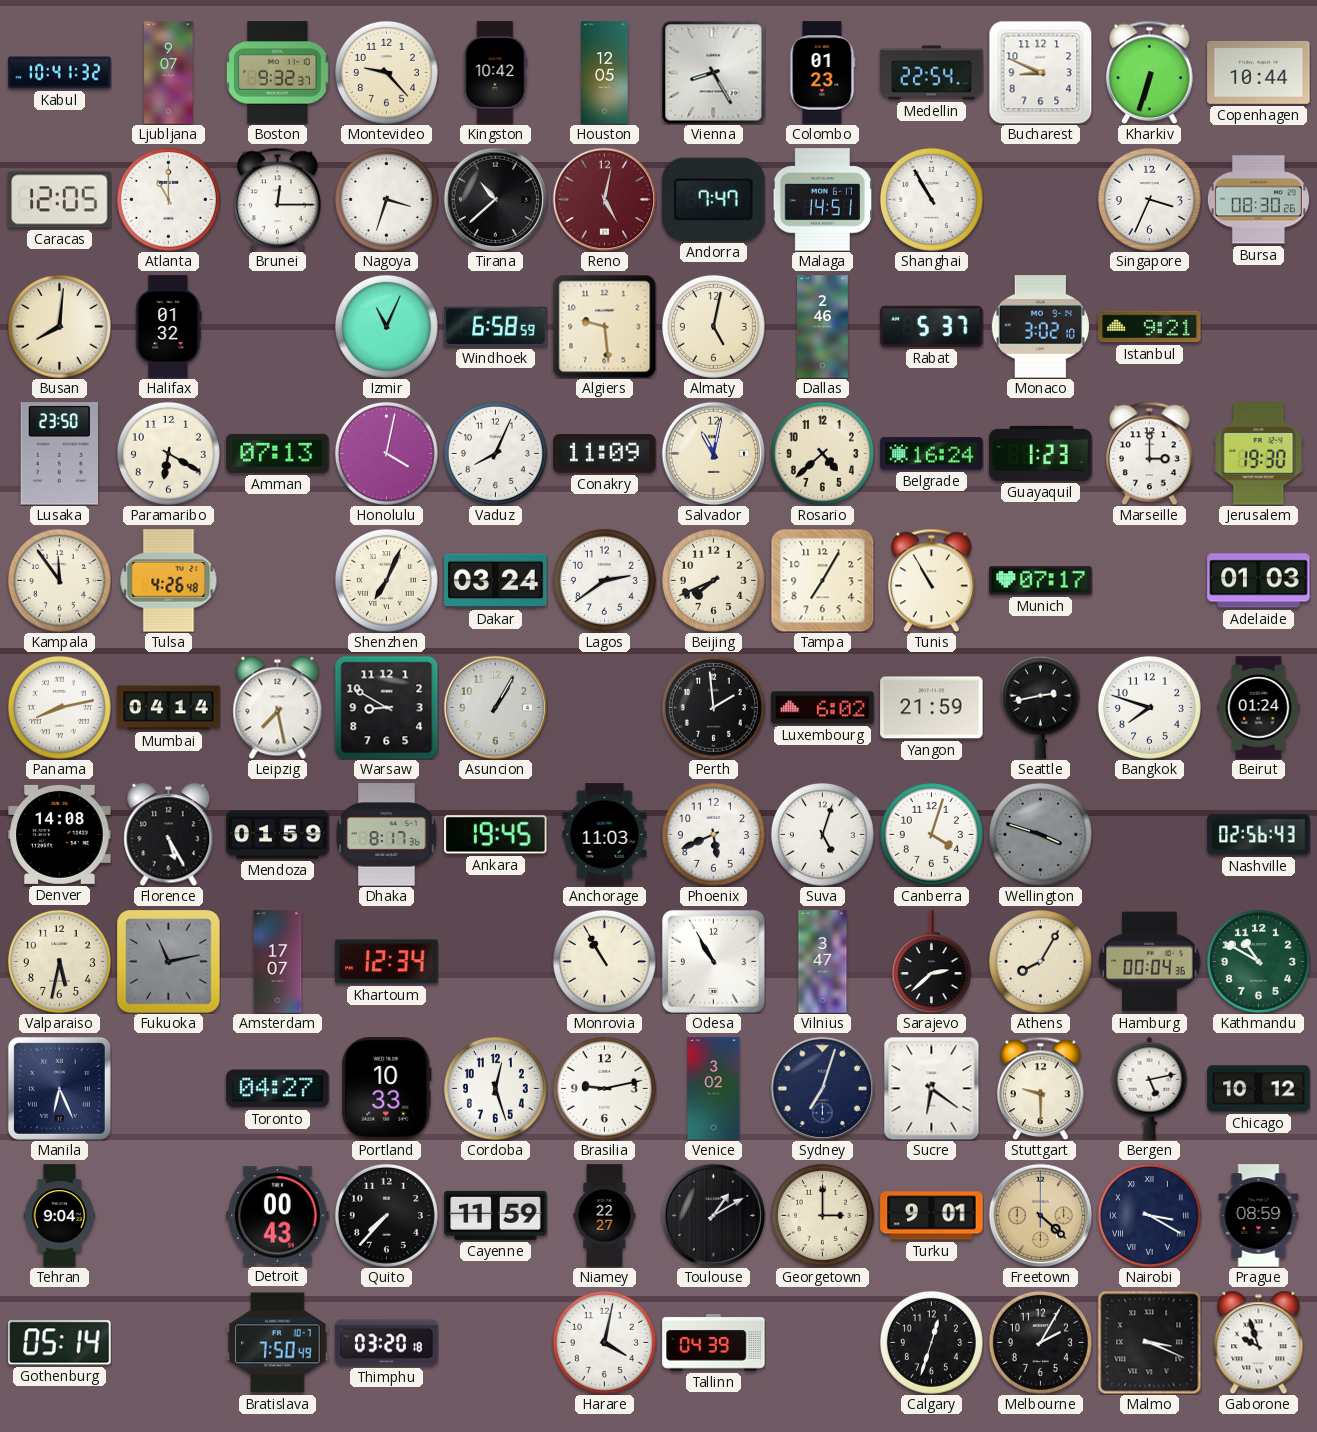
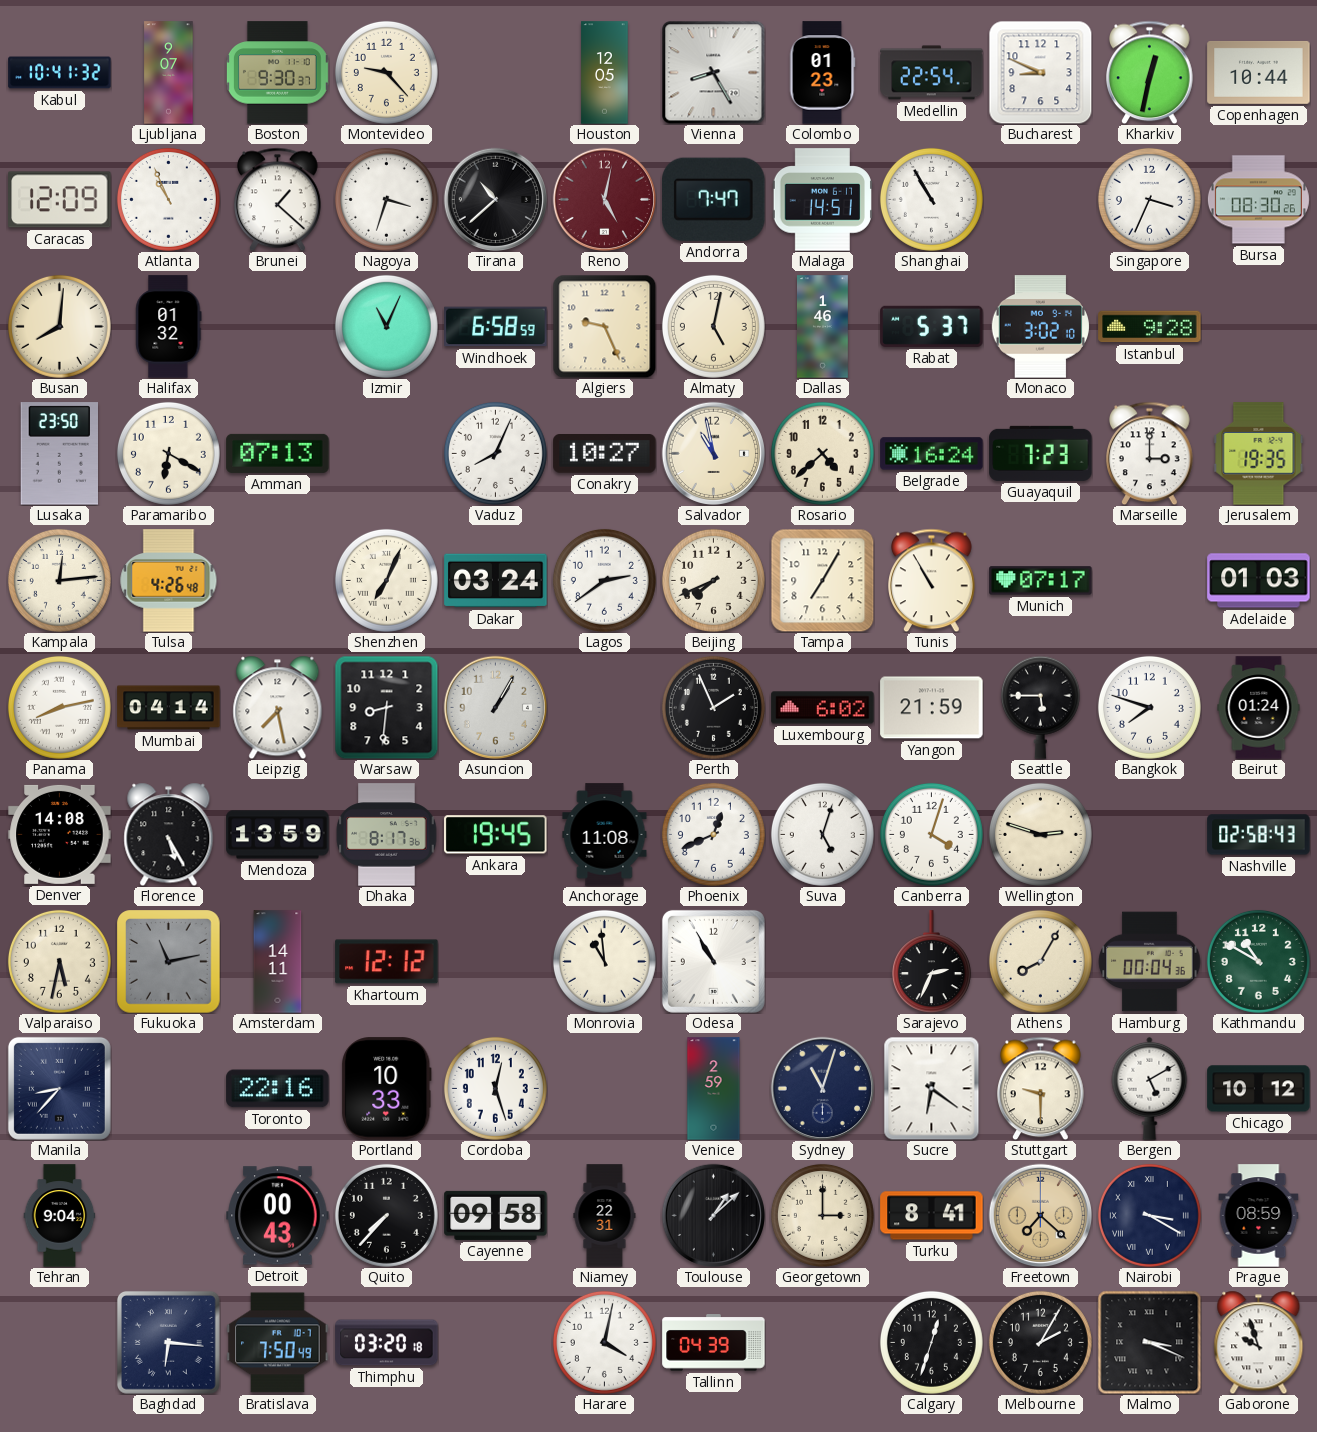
Boston: 9:32 -> 9:30
Kingston: 10:42 -> none
Kharkiv: 6:33 -> 12:32
Caracas: 12:05 -> 12:09
Atlanta: 11:00 -> 10:56
Brunei: 12:15 -> 1:22
Algiers: 9:29 -> 9:26
Dallas: 2:46 -> 1:46
Istanbul: 9:21 -> 9:28
Honolulu: 4:02 -> none
Conakry: 11:09 -> 10:27
Salvador: 11:02 -> 10:58
Guayaquil: 1:23 -> 7:23
Jerusalem: 19:30 -> 19:35
Kampala: 11:54 -> 12:14
Warsaw: 8:50 -> 8:31
Perth: 1:59 -> 1:56
Seattle: 2:43 -> 5:45
Mendoza: 01:59 -> 13:59
Anchorage: 11:03 -> 11:08
Phoenix: 5:41 -> 12:41
Wellington: 3:48 -> 2:48
Wellington dial: grey -> cream
Nashville: 02:56 -> 02:58
Amsterdam: 17:07 -> 14:11
Khartoum: 12:34 -> 12:12
Monrovia: 10:55 -> 10:59
Vilnius: 3:47 -> none
Sarajevo: 2:38 -> 2:34
Manila: 6:26 -> 8:37
Toronto: 04:27 -> 22:16
Brasilia: 9:13 -> none
Venice: 3:02 -> 2:59
Sydney: 7:03 -> 11:03
Bergen: 5:13 -> 5:10
Cayenne: 11:59 -> 09:58
Niamey: 22:27 -> 22:31
Toulouse: 1:10 -> 1:08
Turku: 9:01 -> 8:41
Freetown: 4:22 -> 7:22
Gothenburg: 05:14 -> none
Baghdad: none -> 6:16
